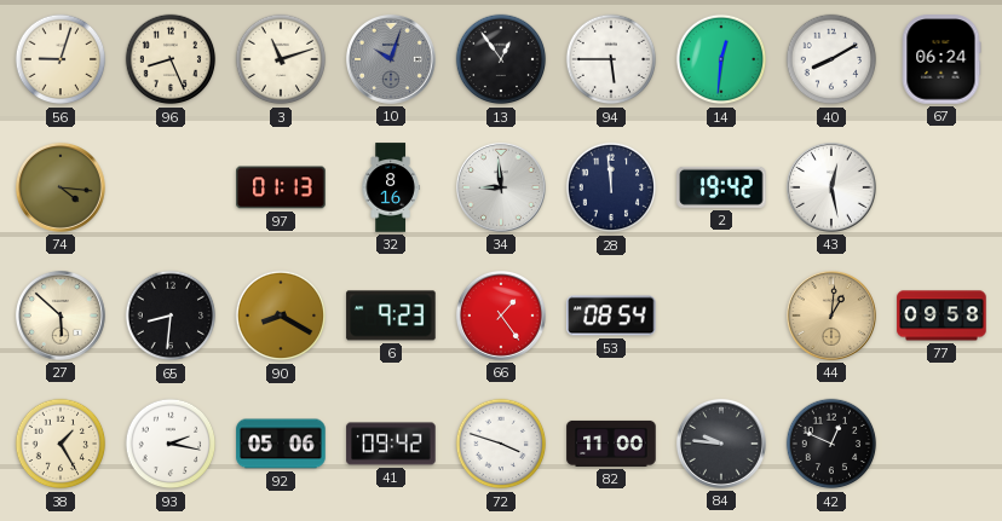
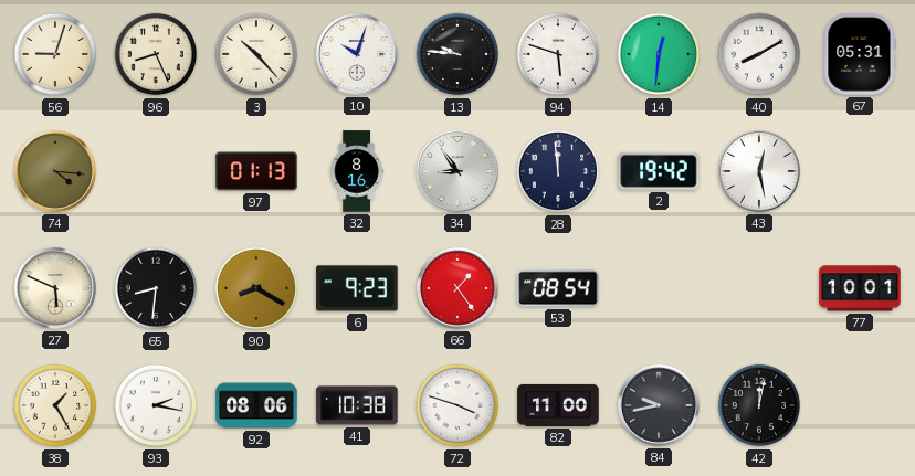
3: 11:12 -> 10:23
10 dial: grey -> white
13: 12:54 -> 9:46
94: 5:45 -> 5:48
67: 06:24 -> 05:31
34: 8:59 -> 8:54
27: 5:52 -> 5:49
44: 1:01 -> none
77: 09:58 -> 10:01
92: 05:06 -> 08:06
41: 09:42 -> 10:38
84: 9:46 -> 9:43
42: 12:49 -> 12:02
